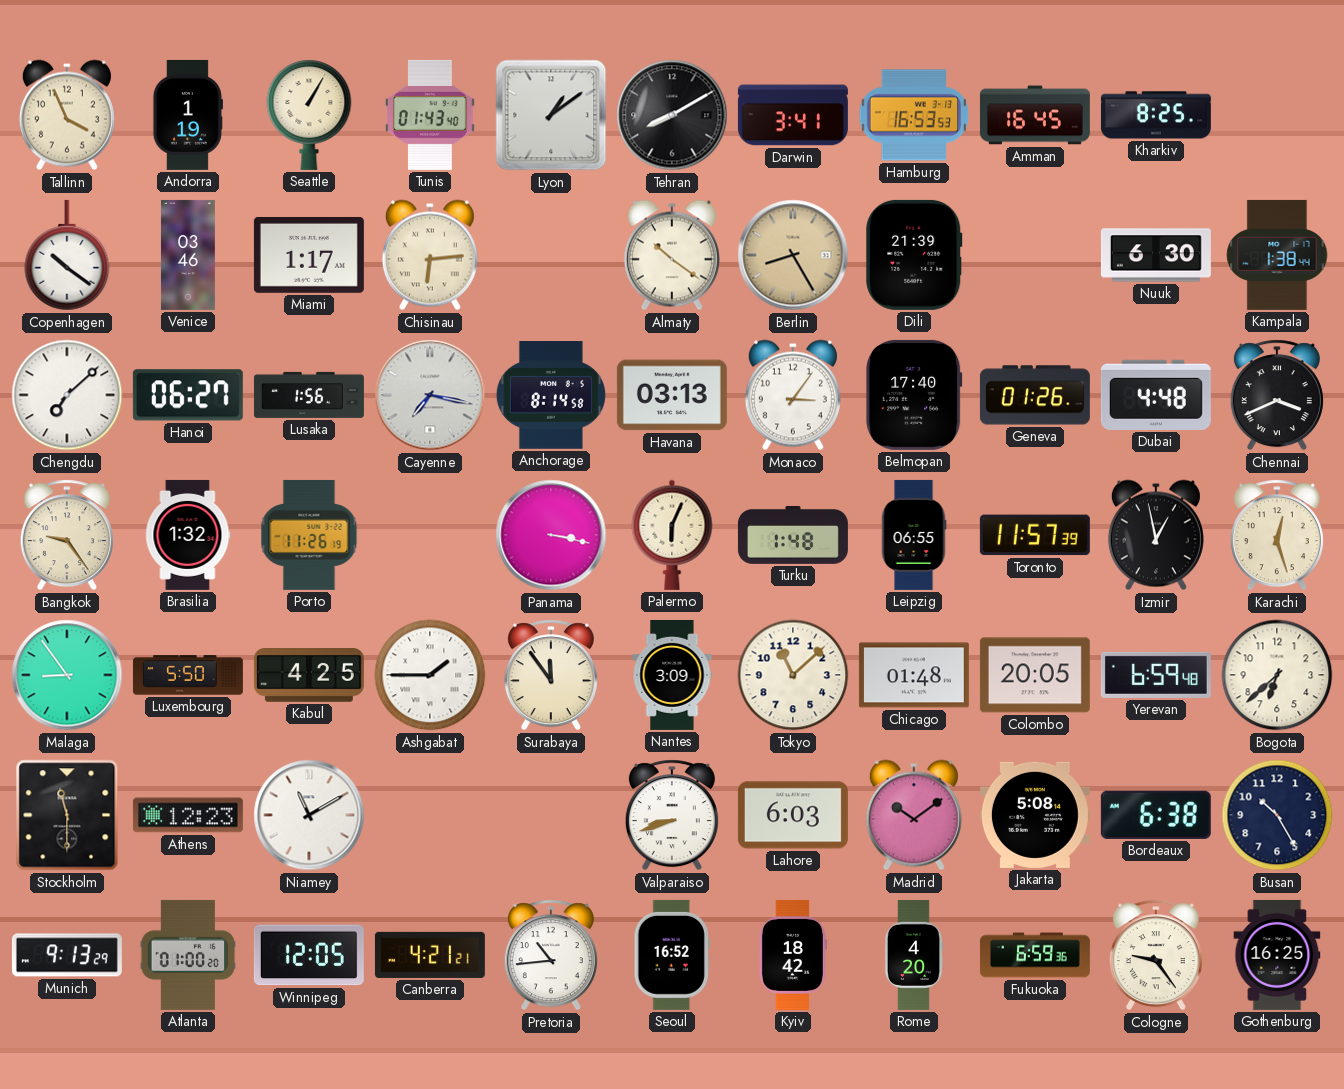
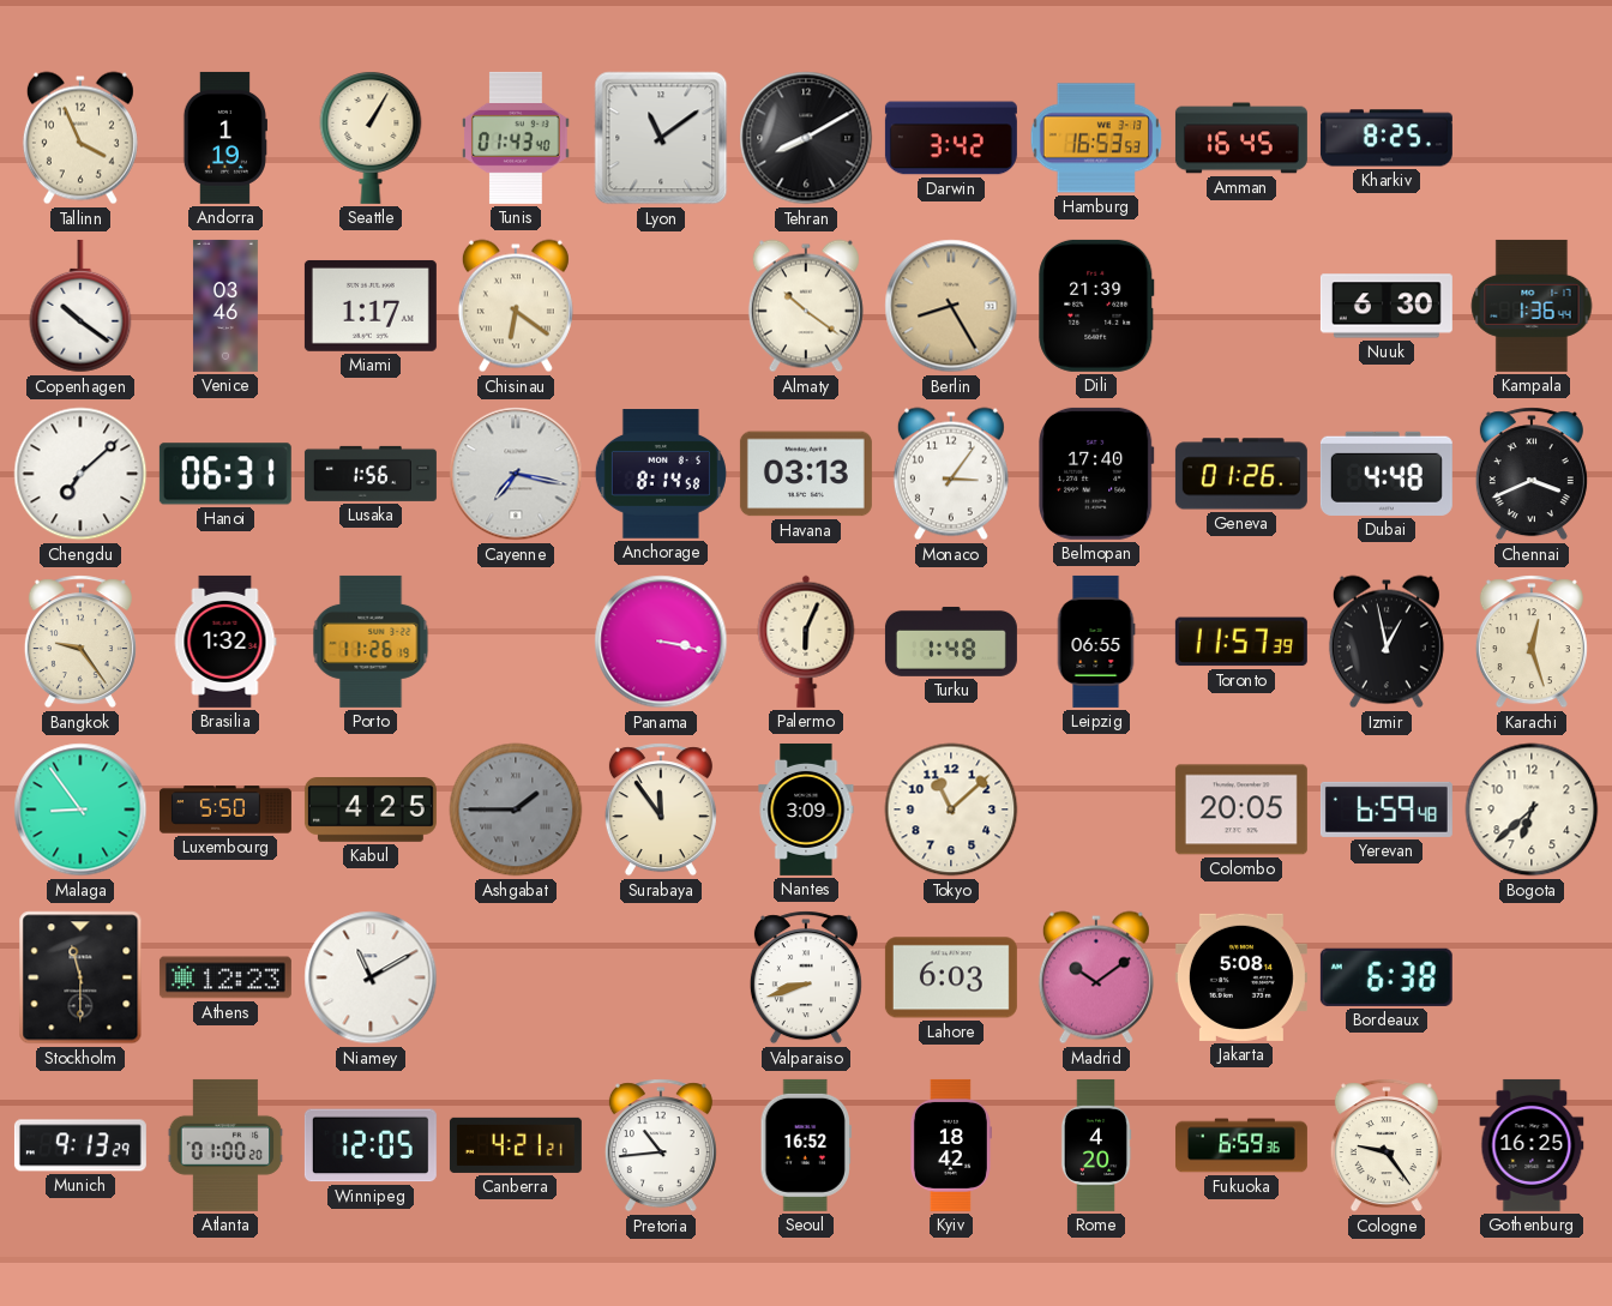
Lyon: 1:09 -> 11:09
Darwin: 3:41 -> 3:42
Chisinau: 6:14 -> 6:21
Kampala: 1:38 -> 1:36
Hanoi: 06:27 -> 06:31
Ashgabat dial: white -> grey
Chicago: 01:48 -> none
Busan: 10:25 -> none
